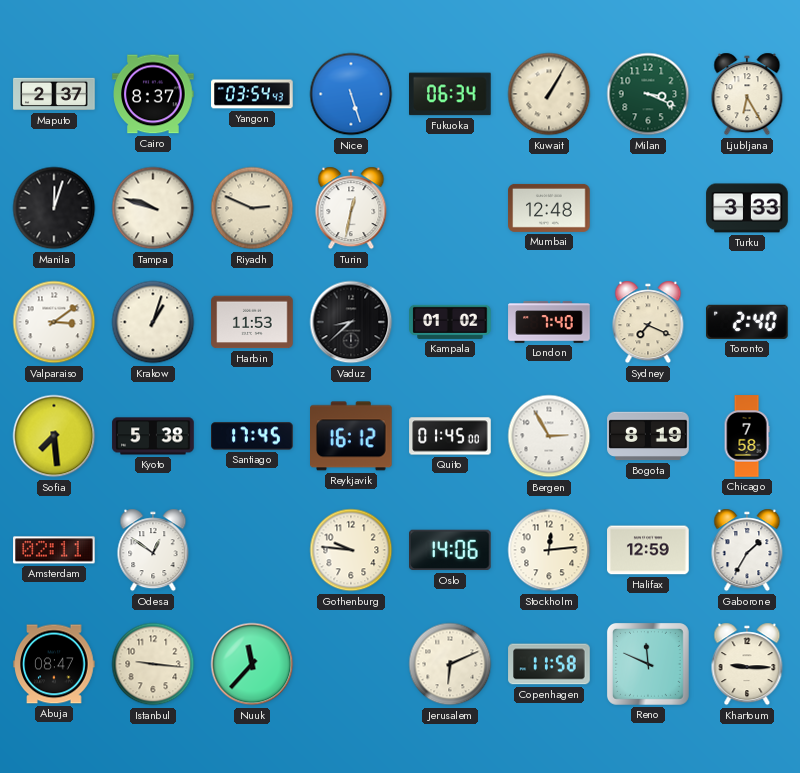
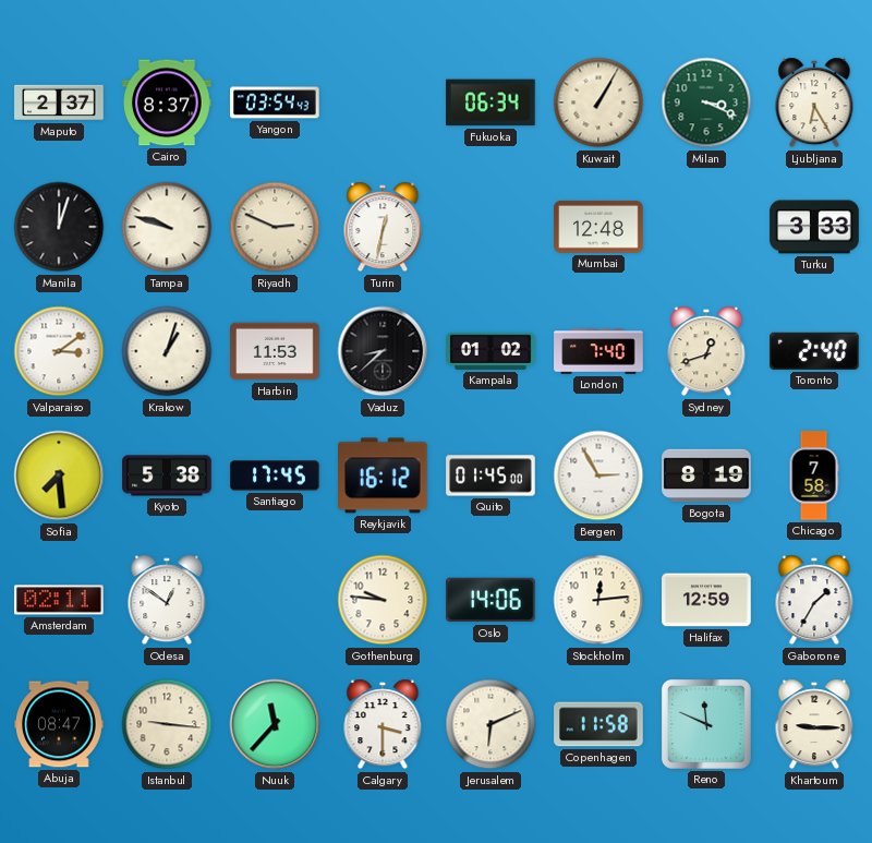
Nice: 5:27 -> none
Sydney: 7:19 -> 12:42
Calgary: none -> 3:30
